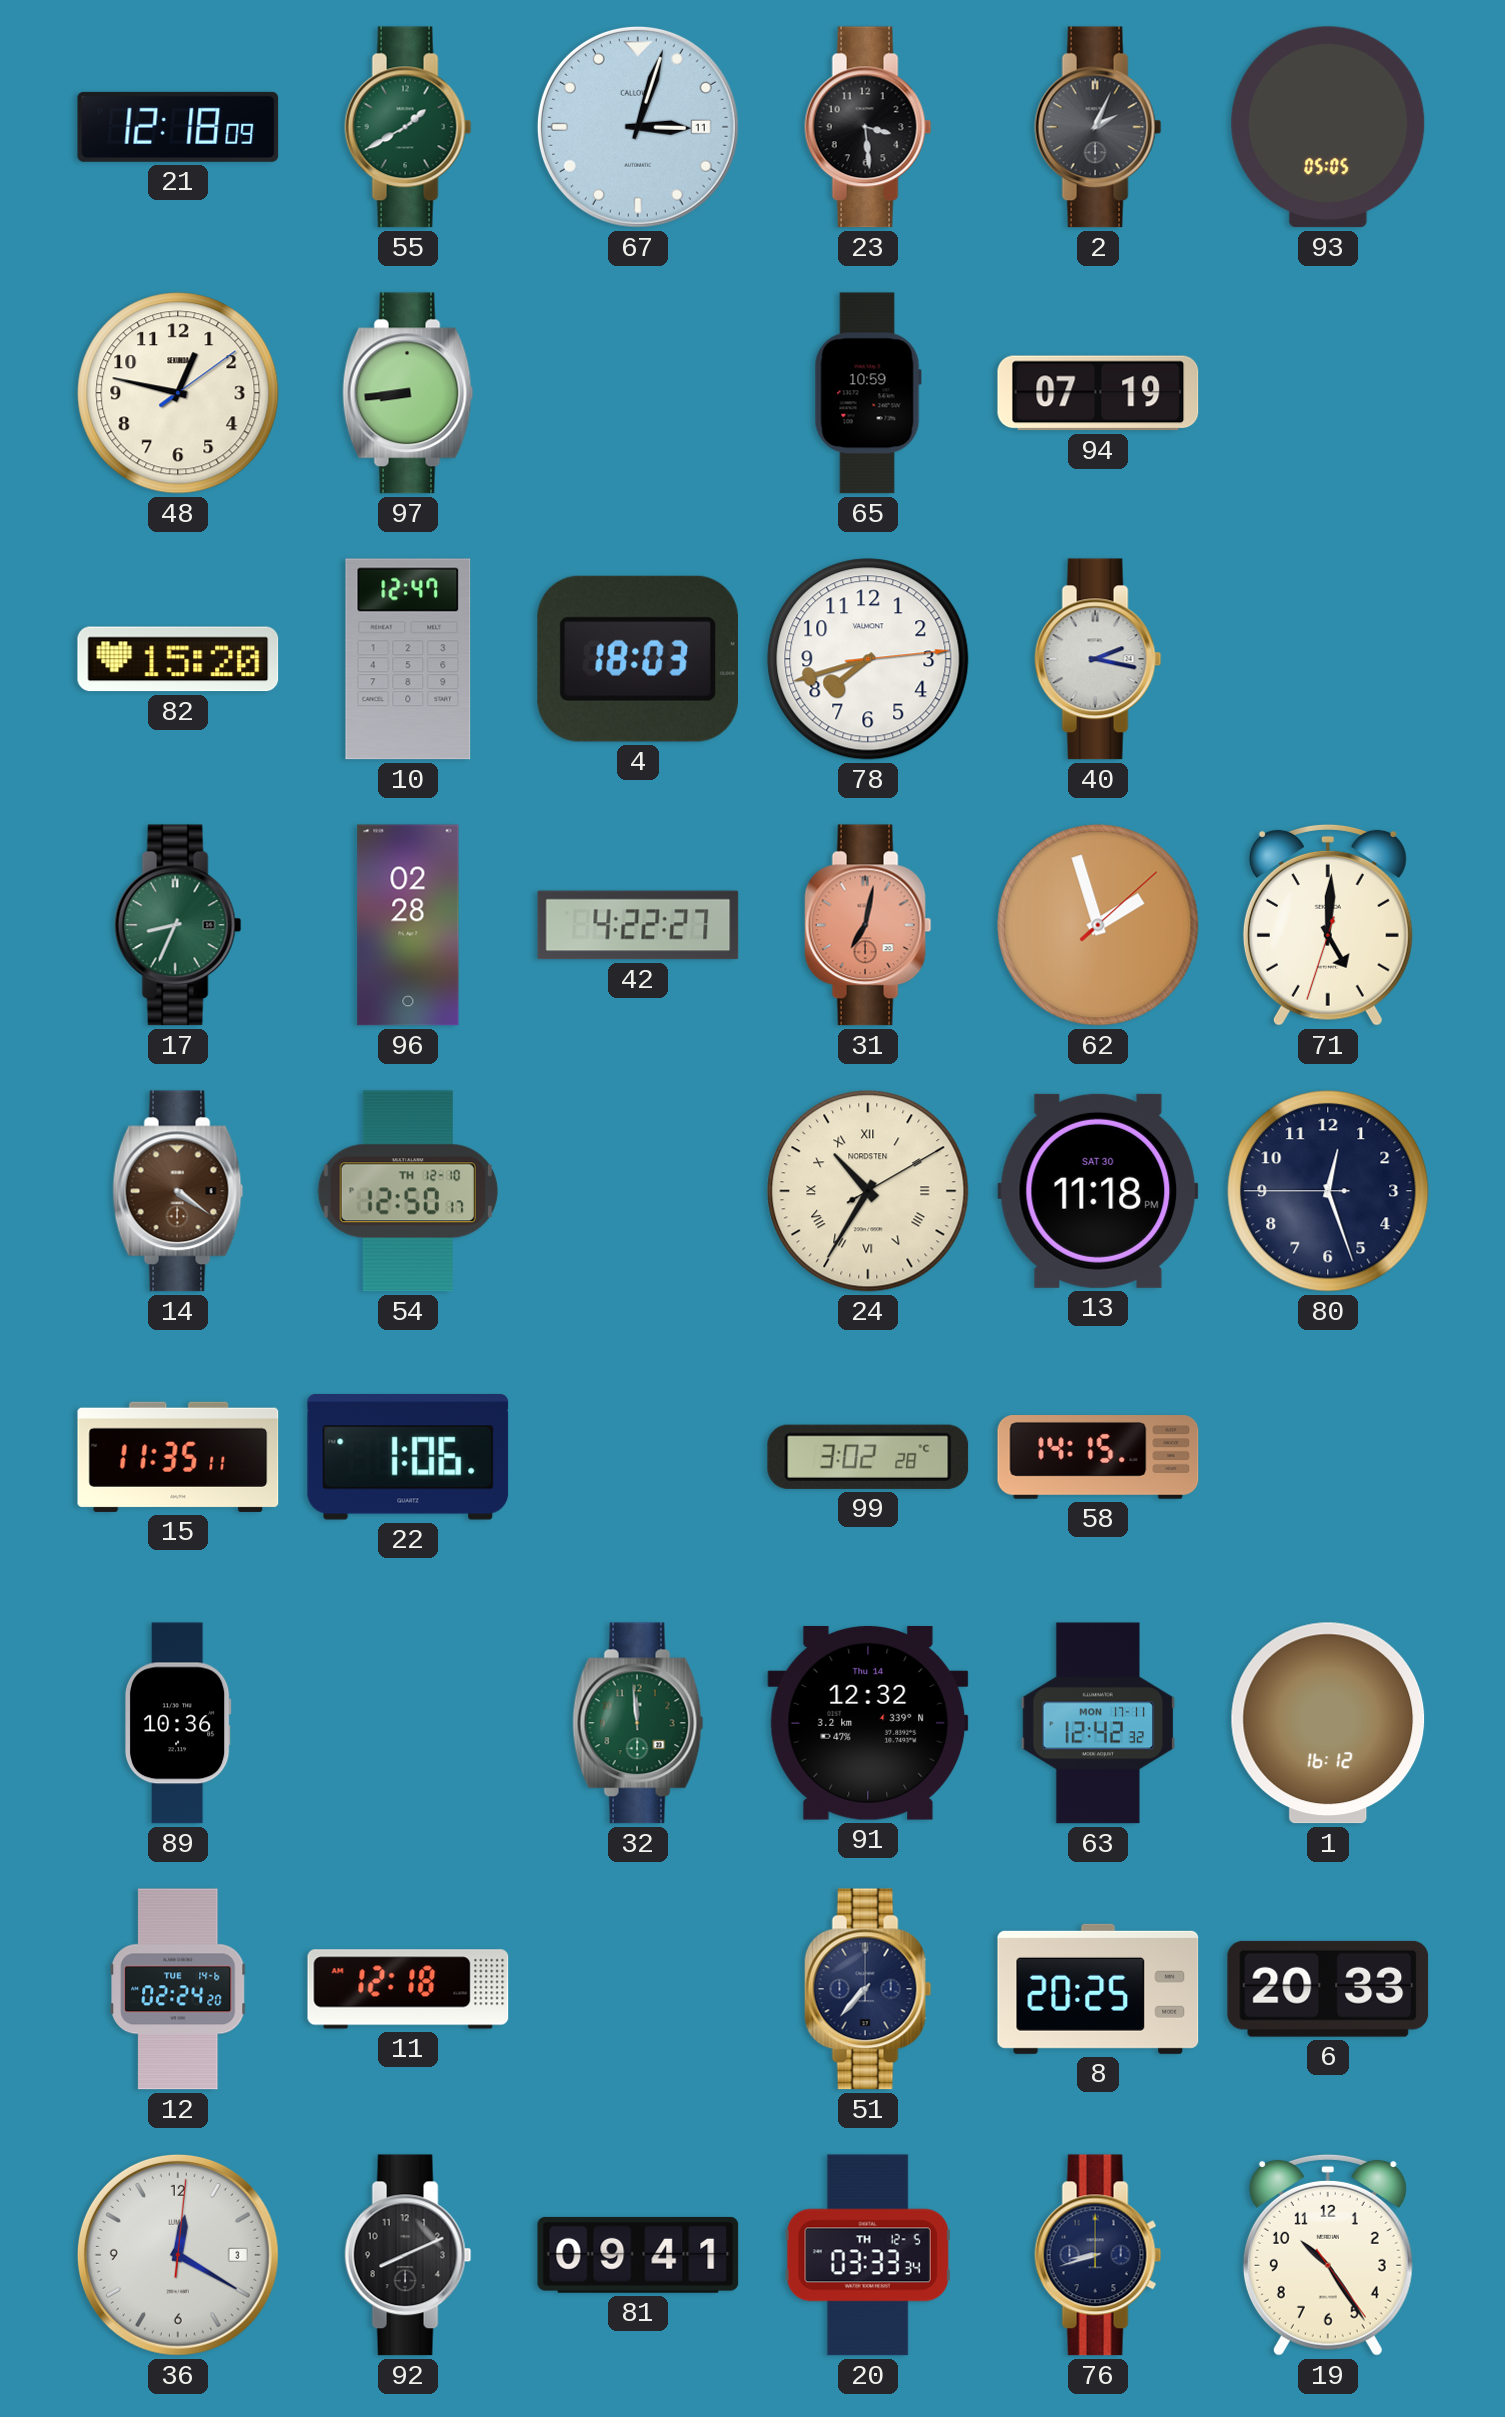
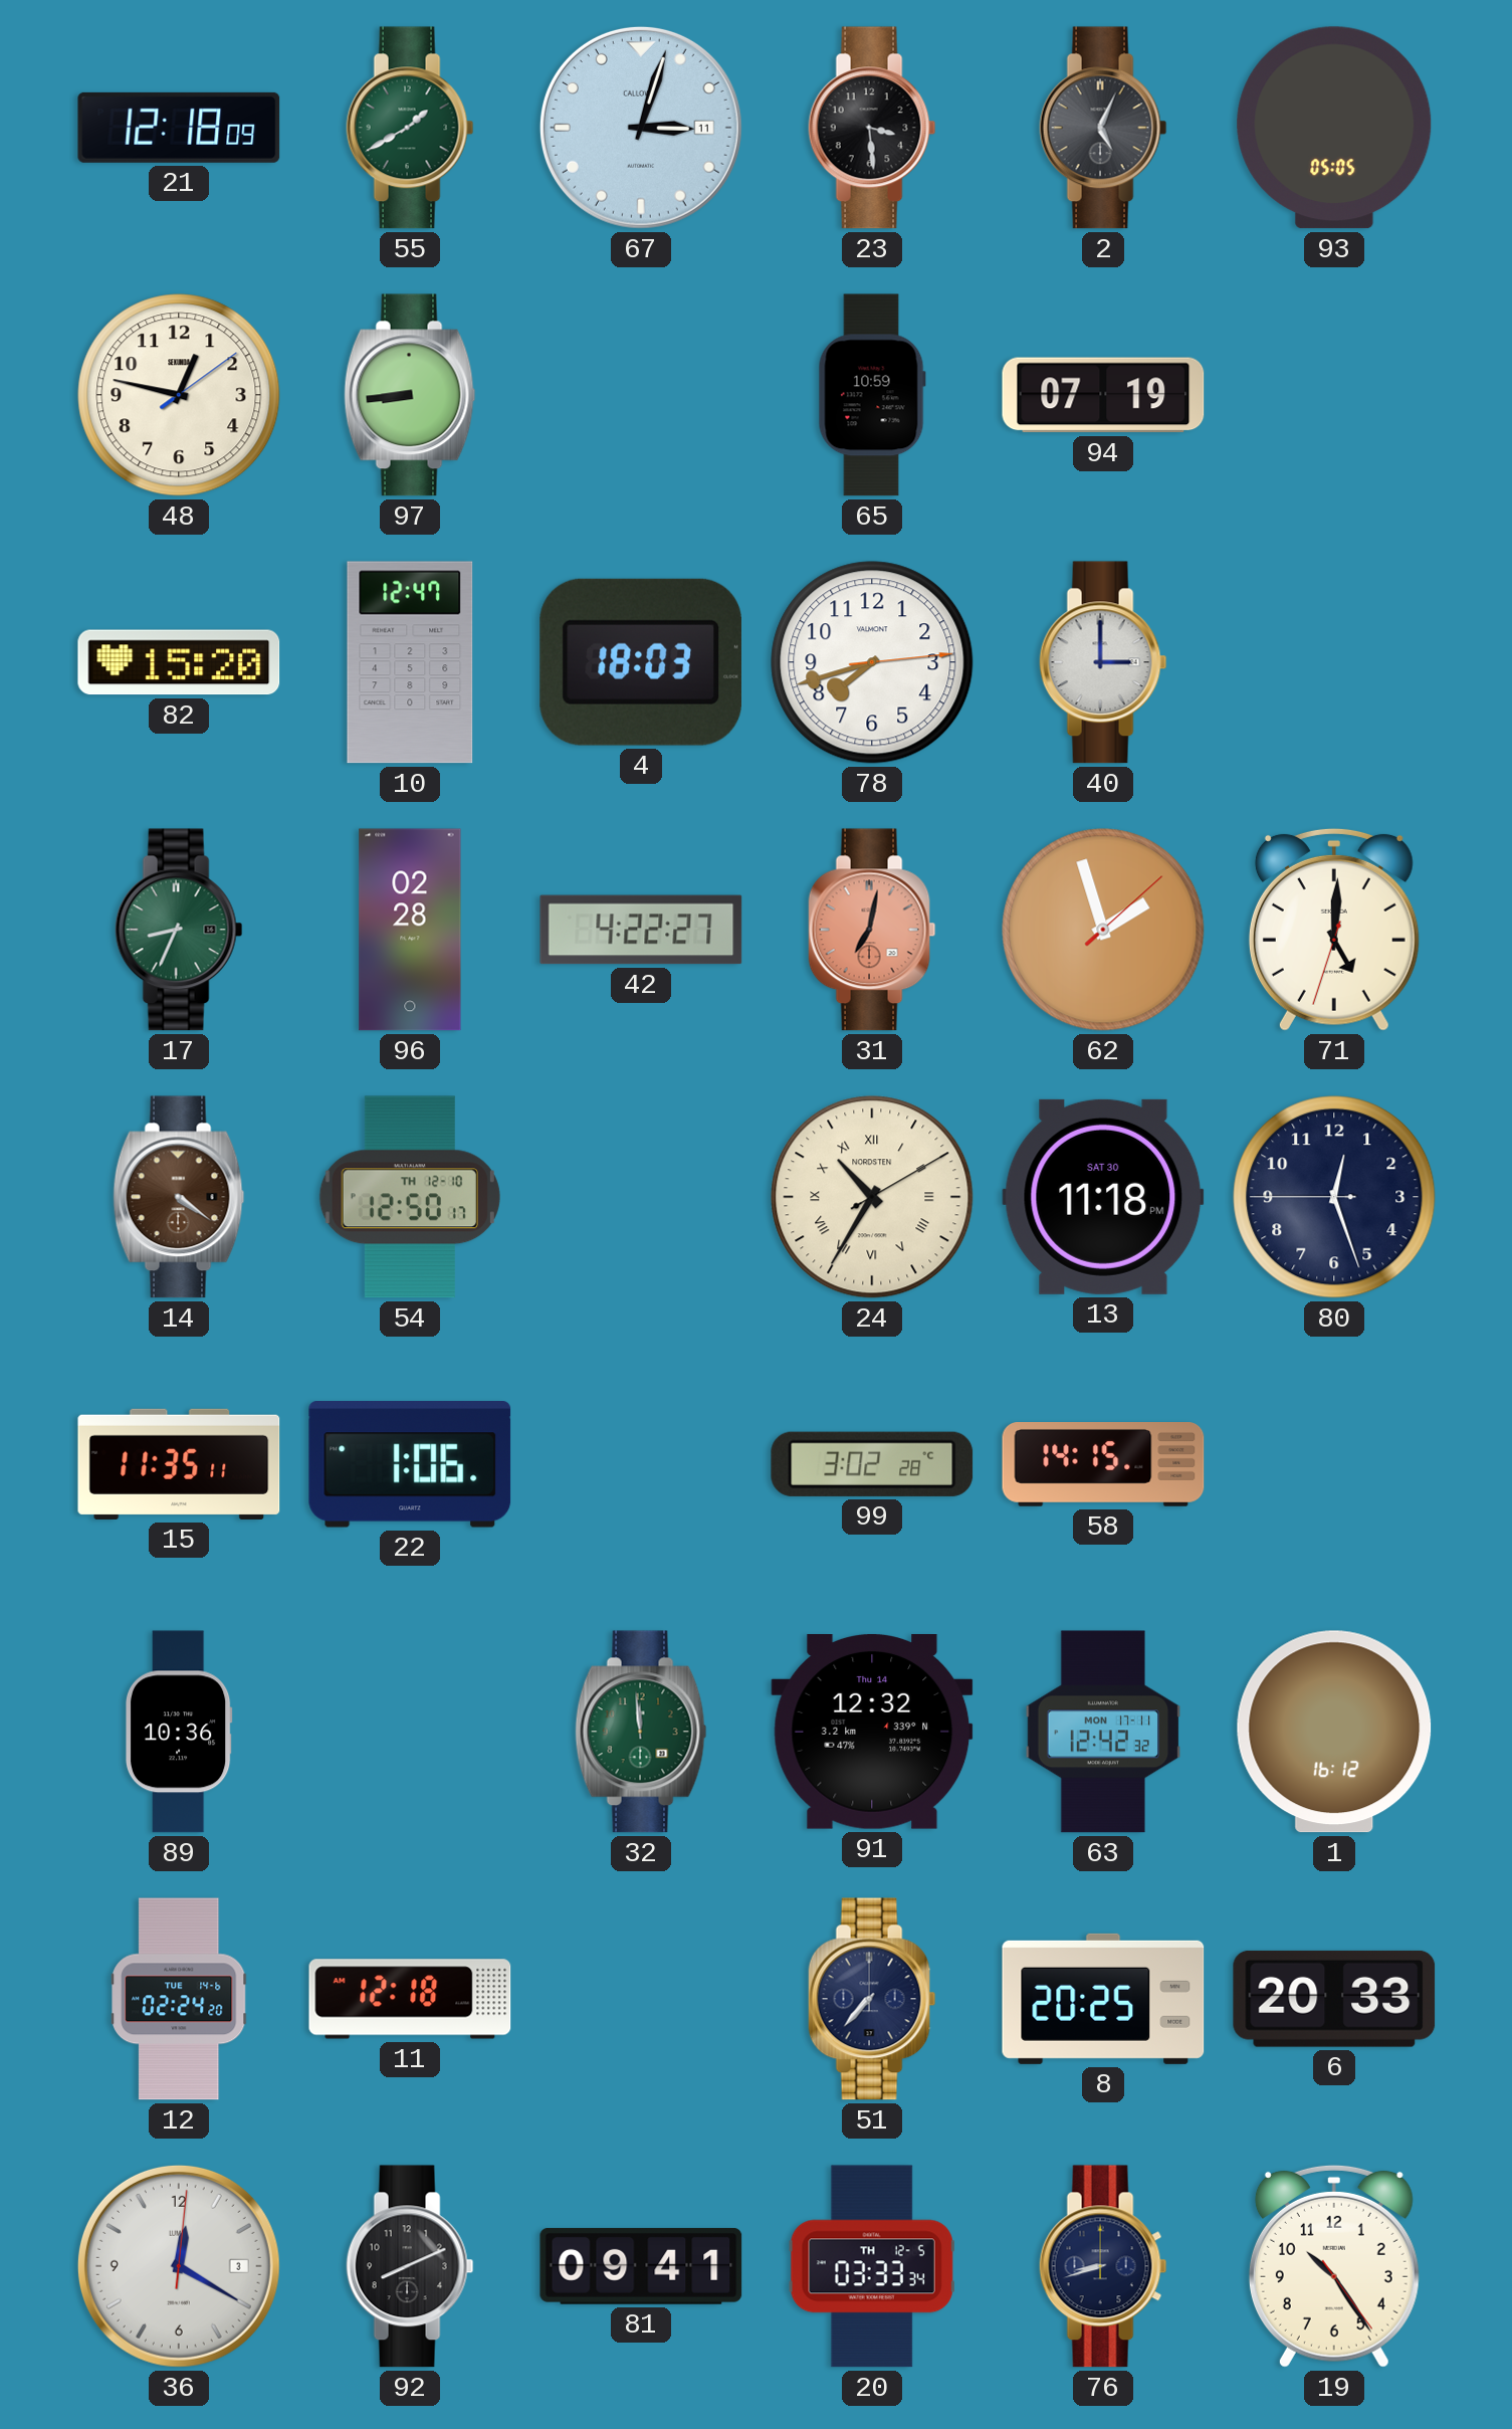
2: 2:04 -> 5:04
40: 2:17 -> 3:00
